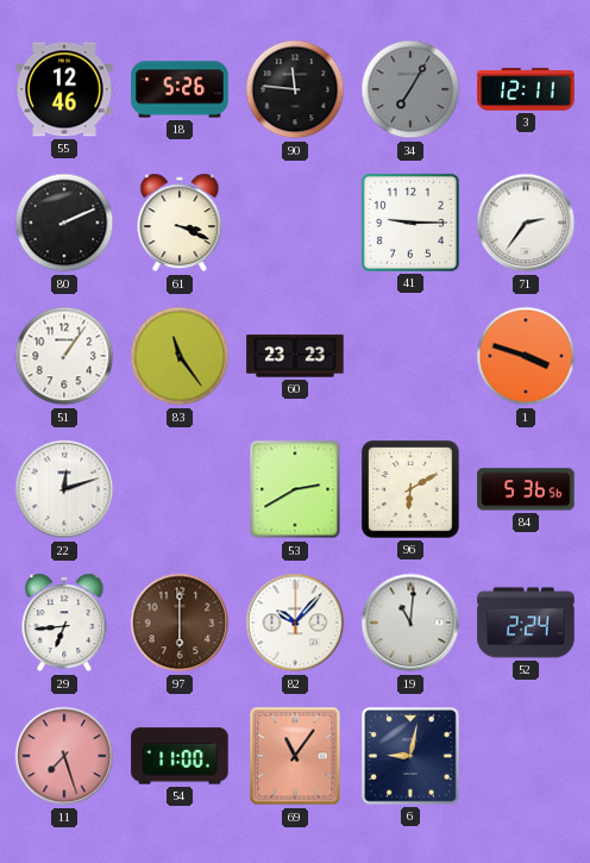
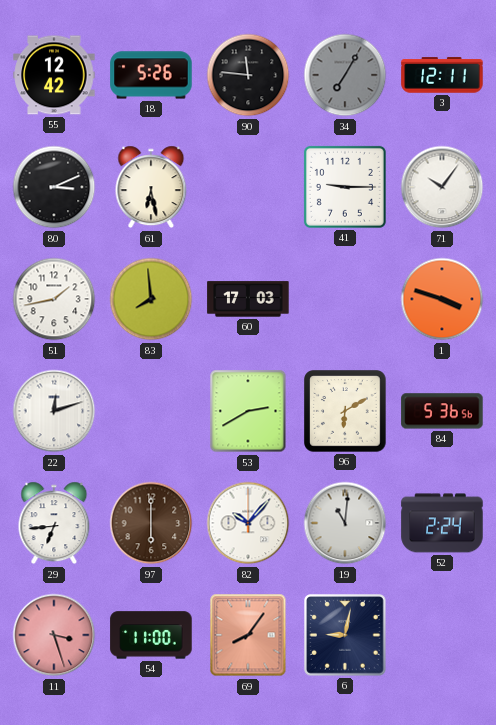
55: 12:46 -> 12:42
80: 2:11 -> 3:11
61: 3:19 -> 6:28
71: 2:36 -> 10:06
51: 1:06 -> 1:43
83: 11:24 -> 7:59
60: 23:23 -> 17:03
11: 7:27 -> 3:27
69: 11:06 -> 8:06
